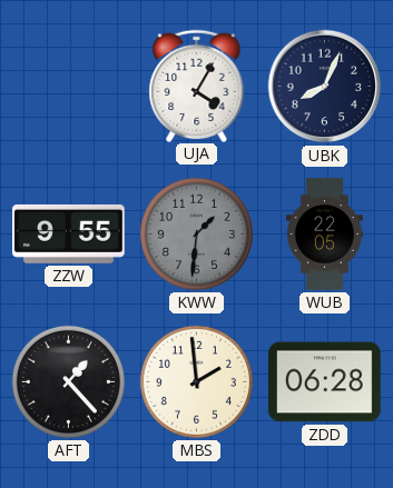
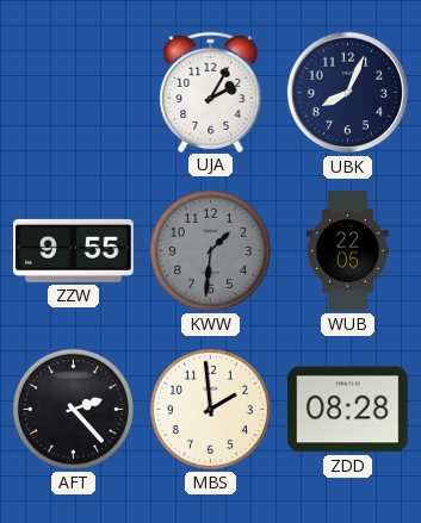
UJA: 4:05 -> 2:05
AFT: 1:23 -> 2:23
ZDD: 06:28 -> 08:28
